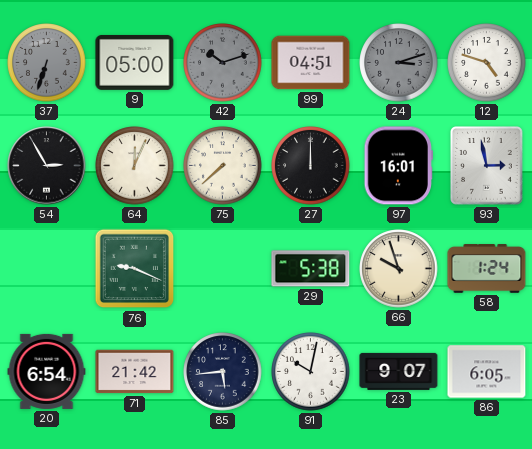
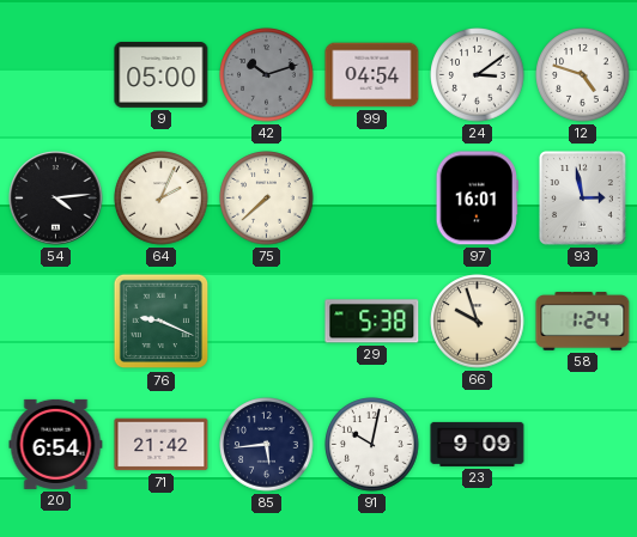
37: 6:33 -> none
99: 04:51 -> 04:54
24: 3:12 -> 3:09
24 dial: grey -> white
54: 2:55 -> 4:14
64: 12:04 -> 2:04
27: 12:00 -> none
23: 9:07 -> 9:09
86: 6:05 -> none
